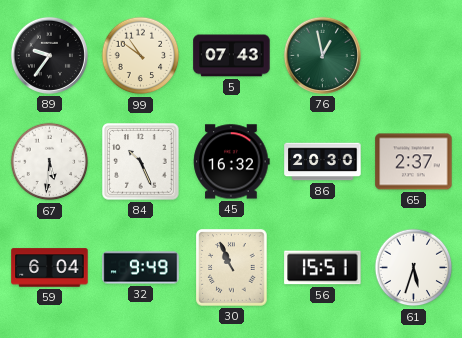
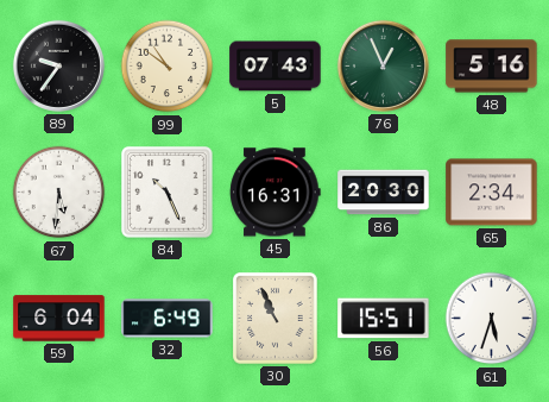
76: 12:58 -> 12:56
48: none -> 5:16
45: 16:32 -> 16:31
65: 2:37 -> 2:34
32: 9:49 -> 6:49
